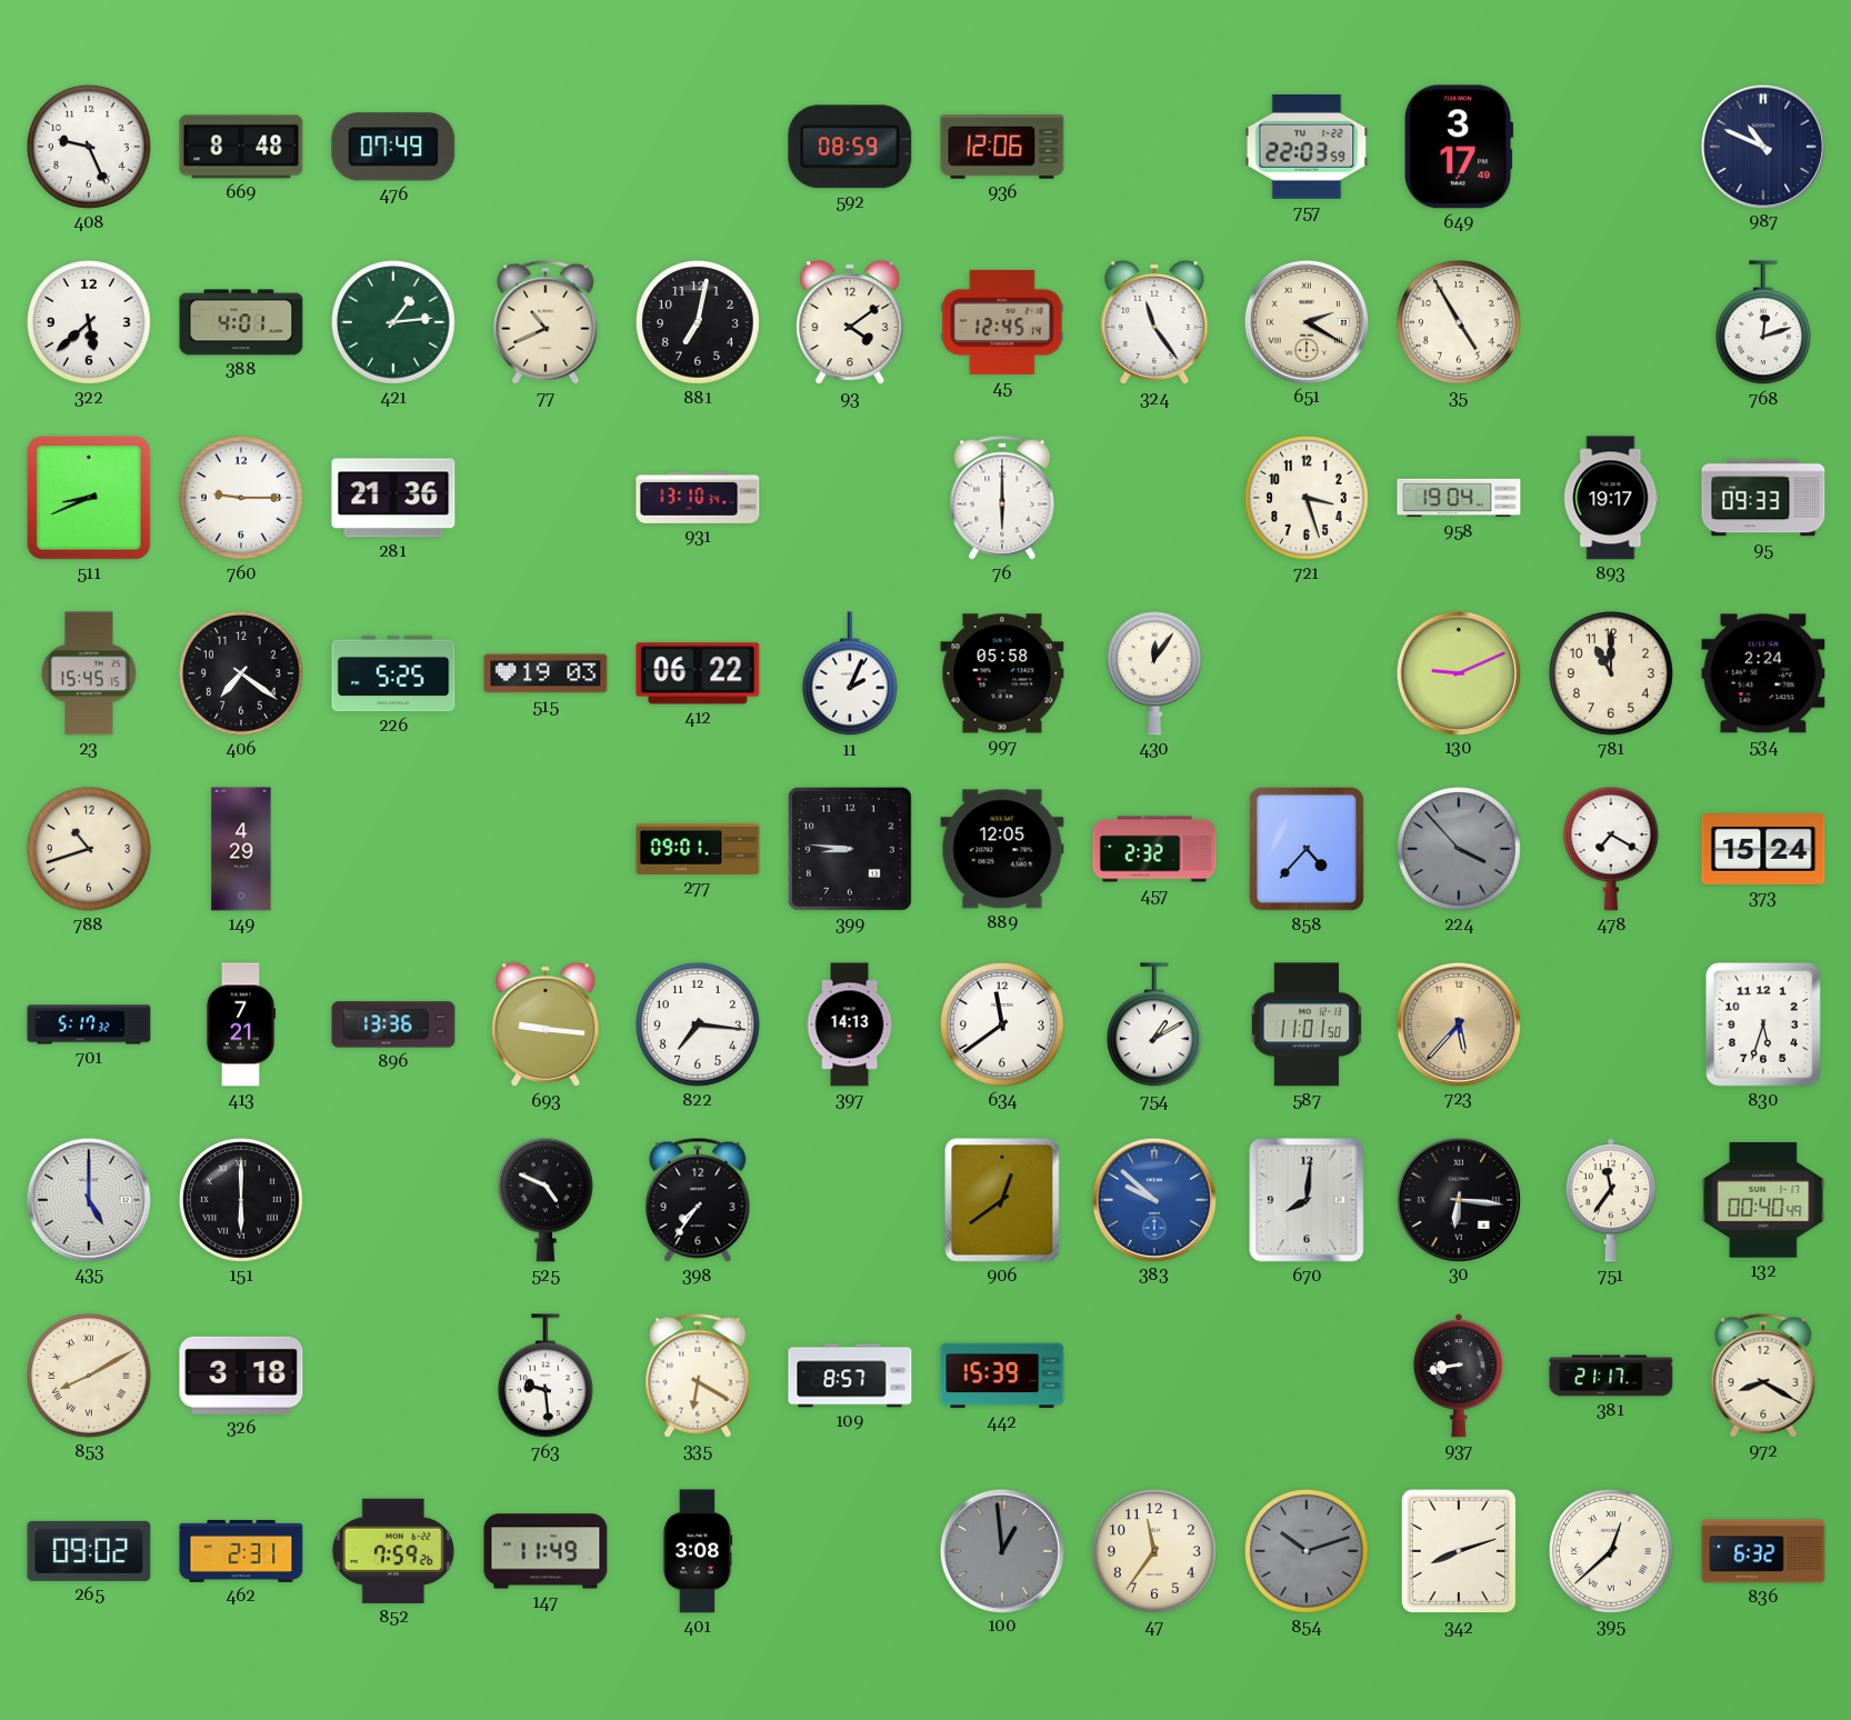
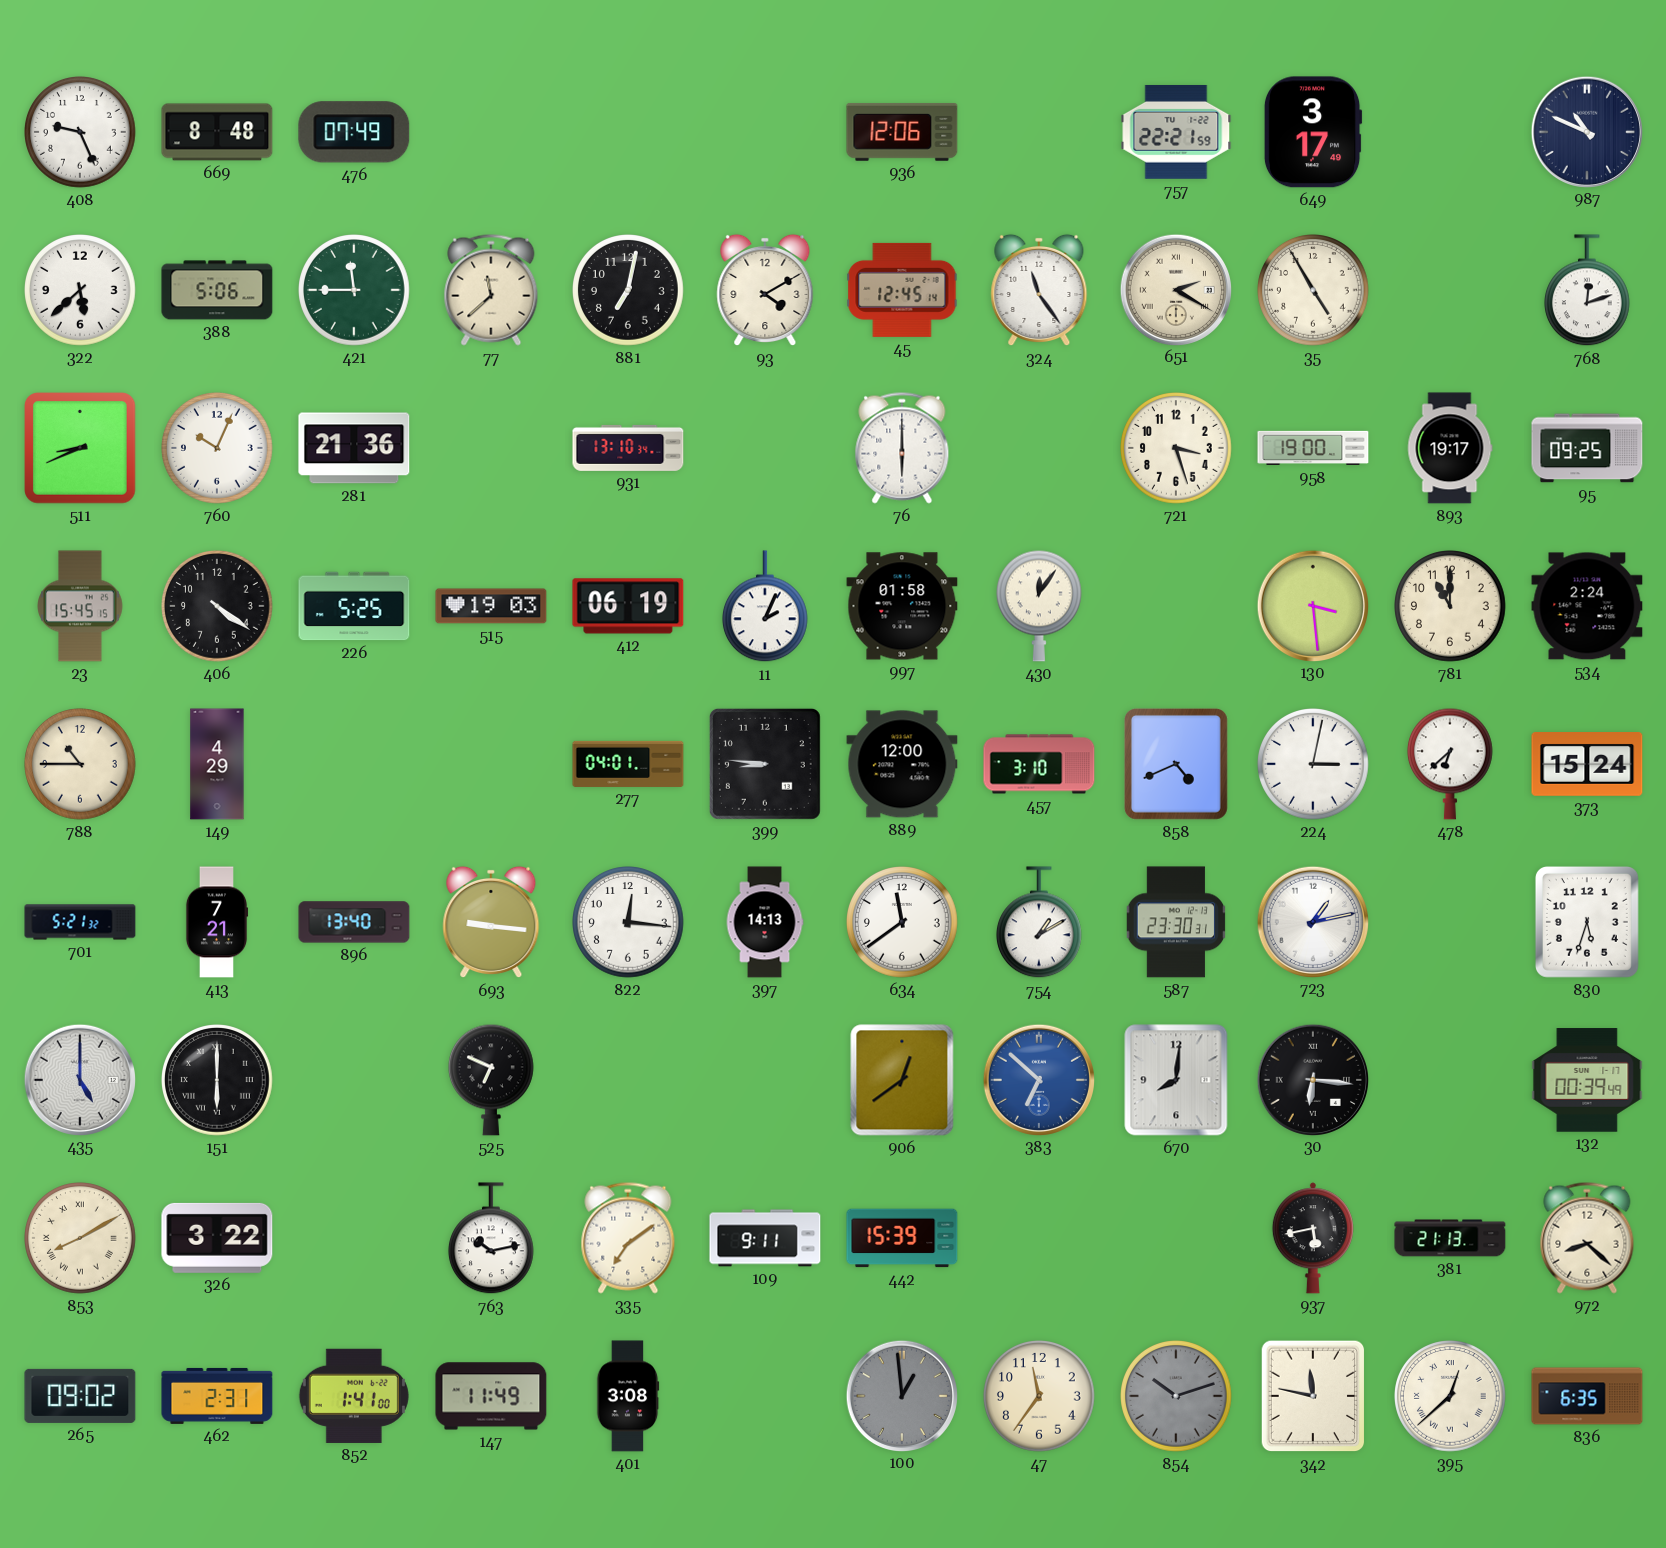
592: 08:59 -> none
757: 22:03 -> 22:21
388: 4:01 -> 5:06
421: 1:14 -> 11:45
77: 10:41 -> 11:38
93: 4:09 -> 4:10
760: 9:15 -> 10:04
958: 19:04 -> 19:00
95: 09:33 -> 09:25
406: 7:21 -> 4:21
412: 06:22 -> 06:19
997: 05:58 -> 01:58
130: 9:11 -> 3:29
788: 10:42 -> 10:45
277: 09:01 -> 04:01
889: 12:05 -> 12:00
457: 2:32 -> 3:10
858: 4:37 -> 4:41
224: 3:53 -> 3:02
224 dial: grey -> white
478: 7:20 -> 6:38
701: 5:17 -> 5:21
896: 13:36 -> 13:40
822: 7:16 -> 12:16
587: 11:01 -> 23:30
723: 5:37 -> 1:13
723 dial: champagne -> white
525: 4:49 -> 6:49
398: 7:36 -> none
383: 9:52 -> 6:52
751: 11:36 -> none
132: 00:40 -> 00:39
326: 3:18 -> 3:22
763: 9:29 -> 10:13
335: 6:20 -> 7:09
109: 8:57 -> 9:11
937: 8:43 -> 5:43
381: 21:17 -> 21:13
972: 8:20 -> 8:22
852: 7:59 -> 1:41
342: 8:12 -> 11:47
836: 6:32 -> 6:35
